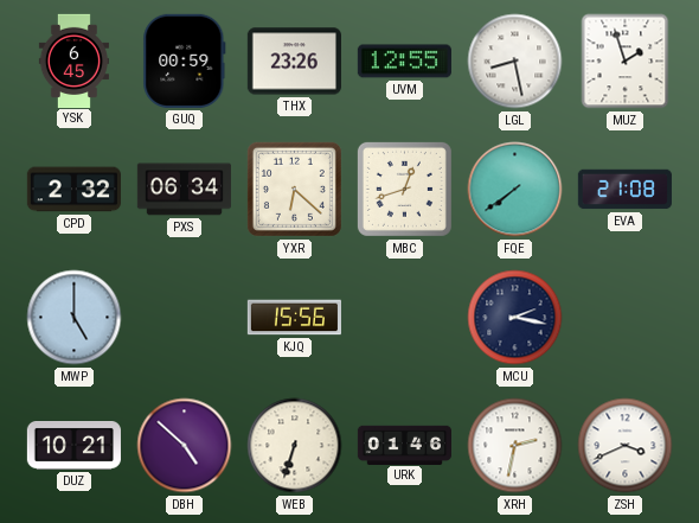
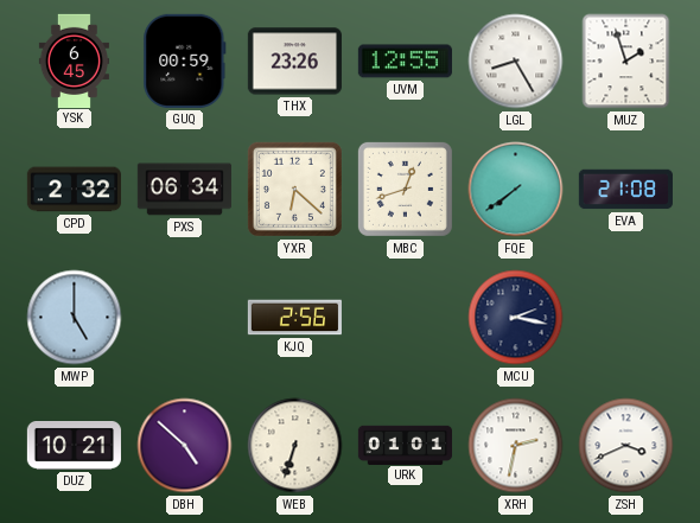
LGL: 8:28 -> 8:25
KJQ: 15:56 -> 2:56
URK: 01:46 -> 01:01
